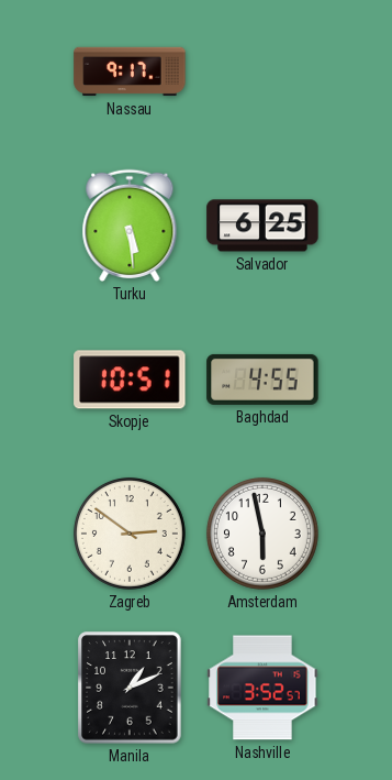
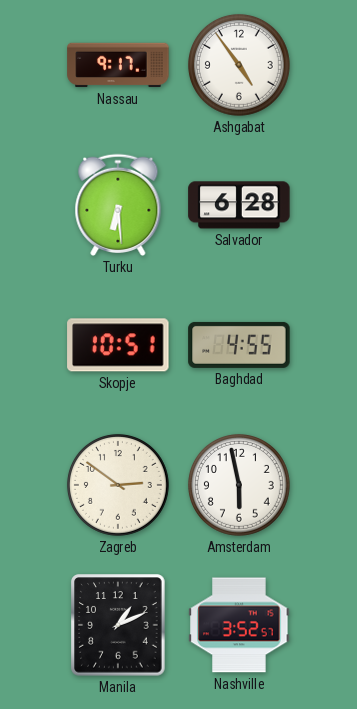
Ashgabat: none -> 4:54
Turku: 5:29 -> 6:29
Salvador: 6:25 -> 6:28
